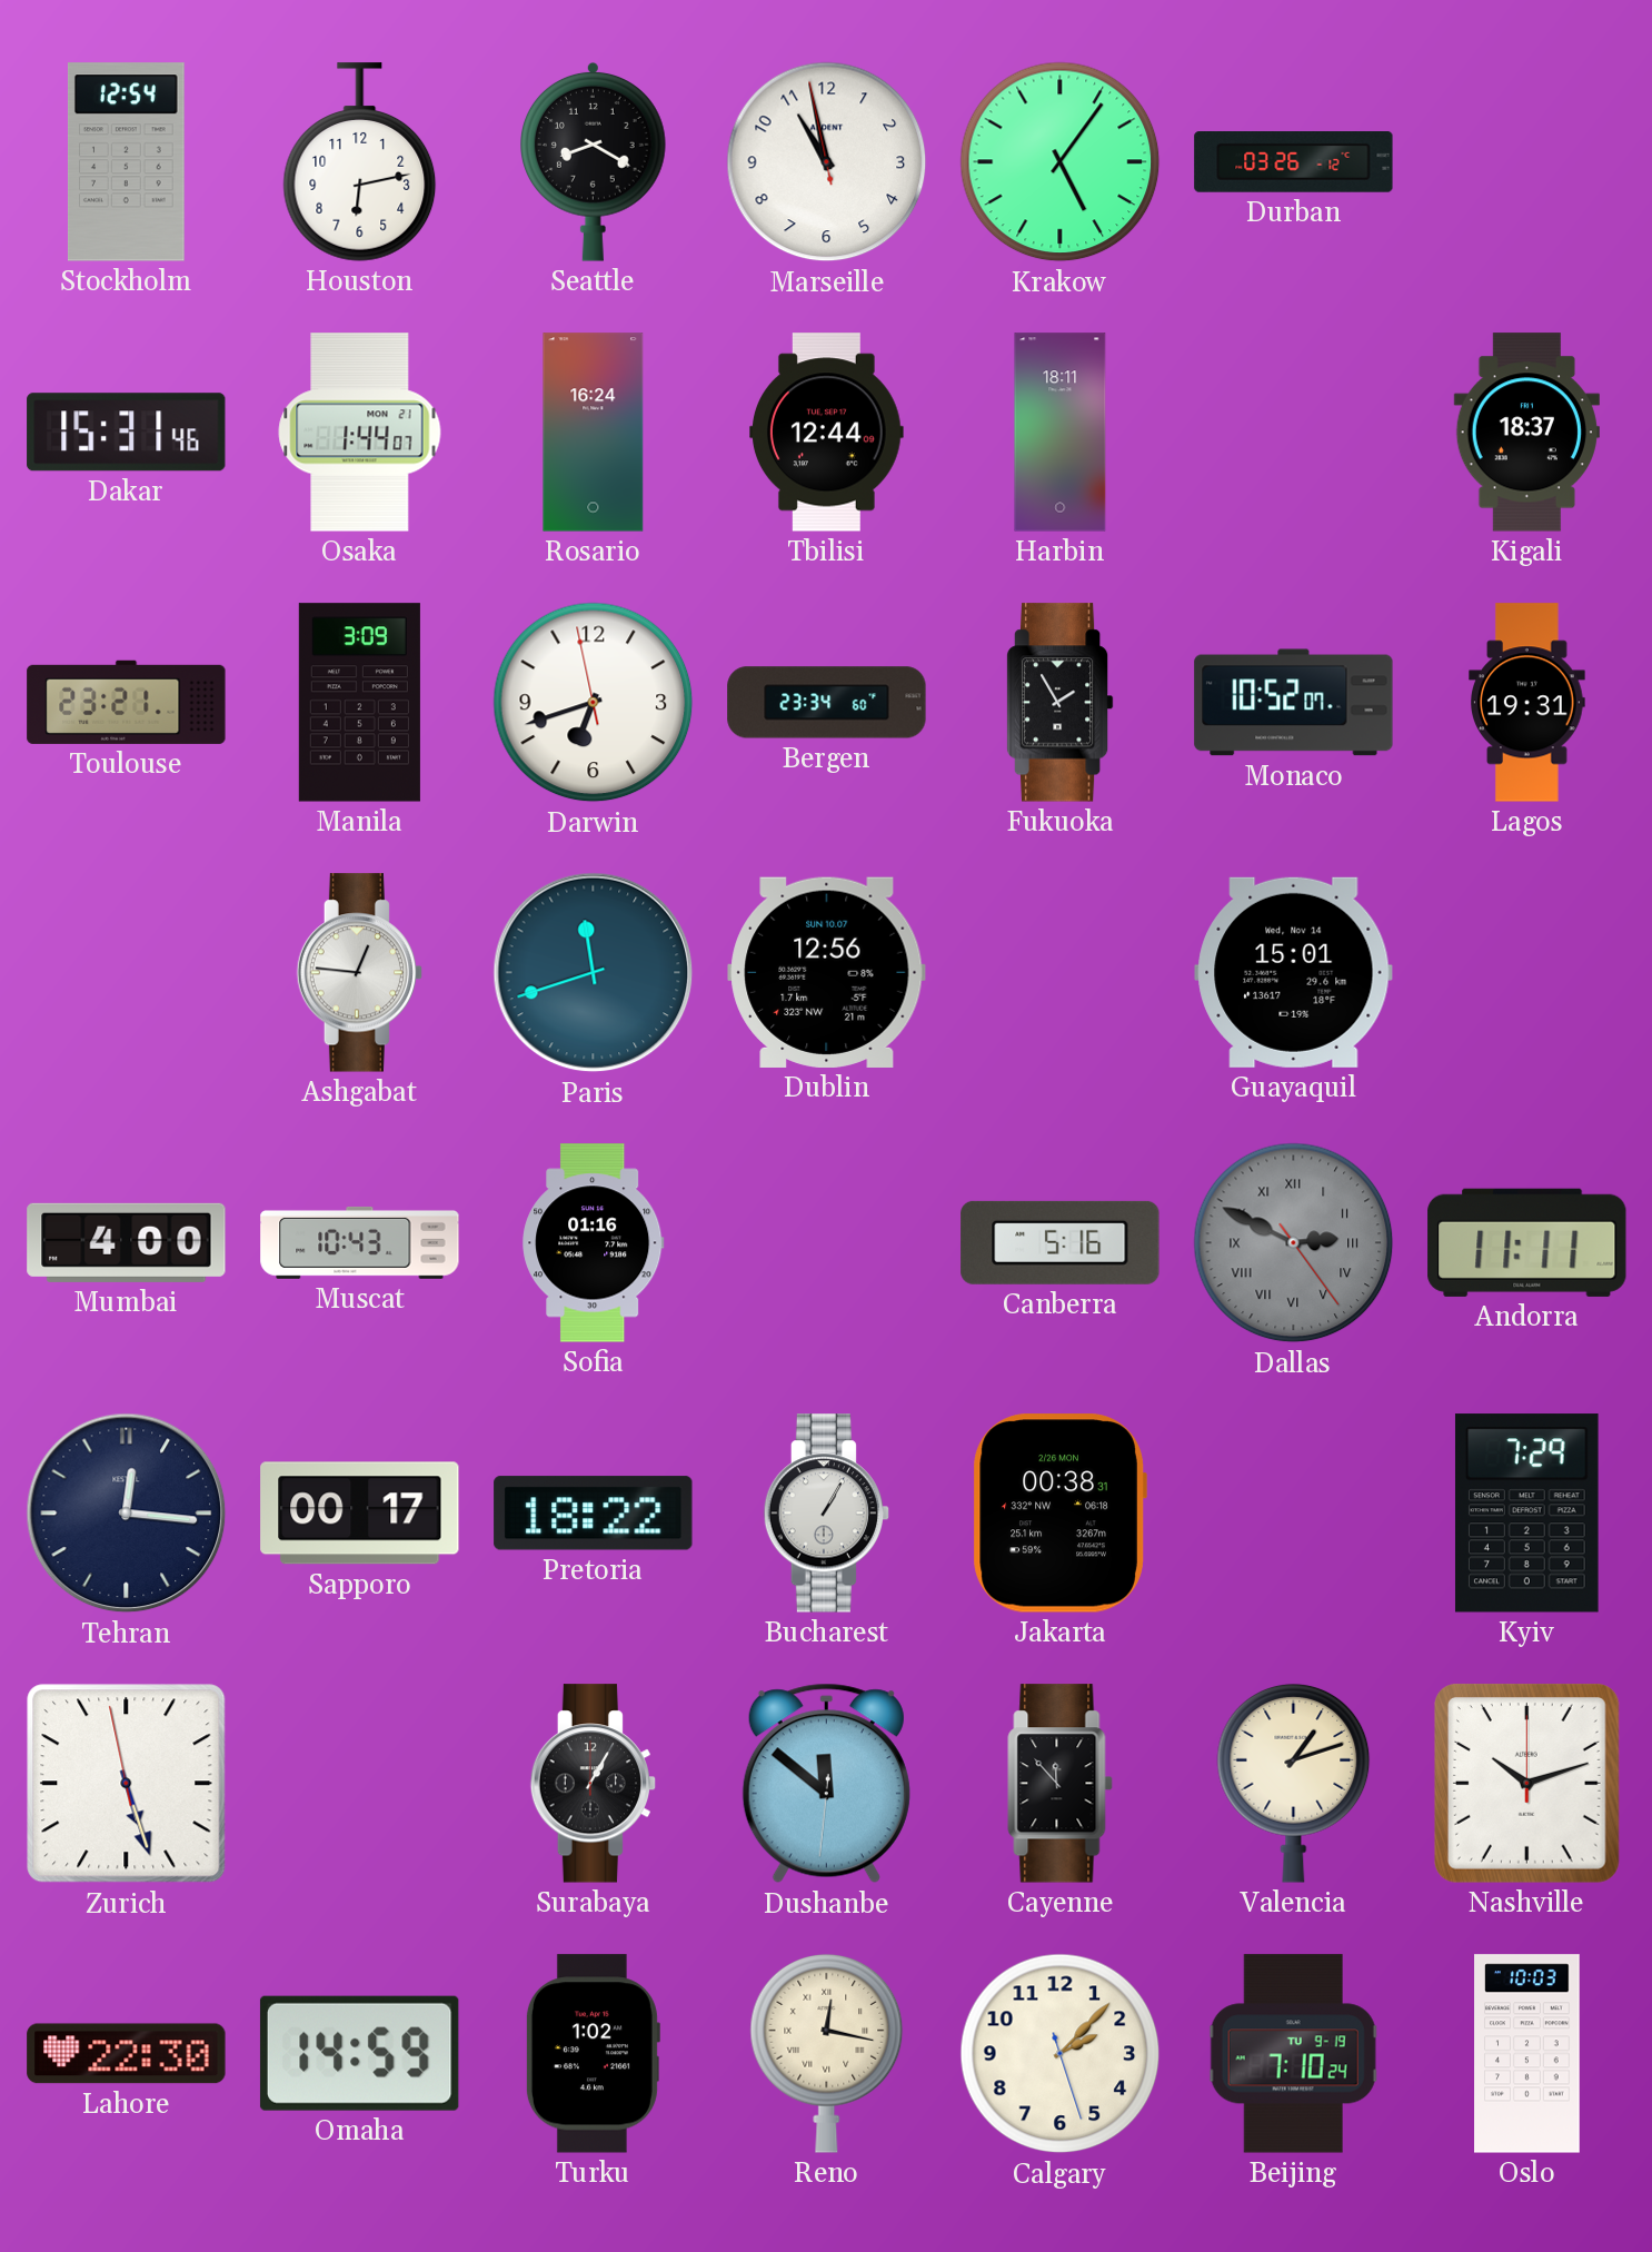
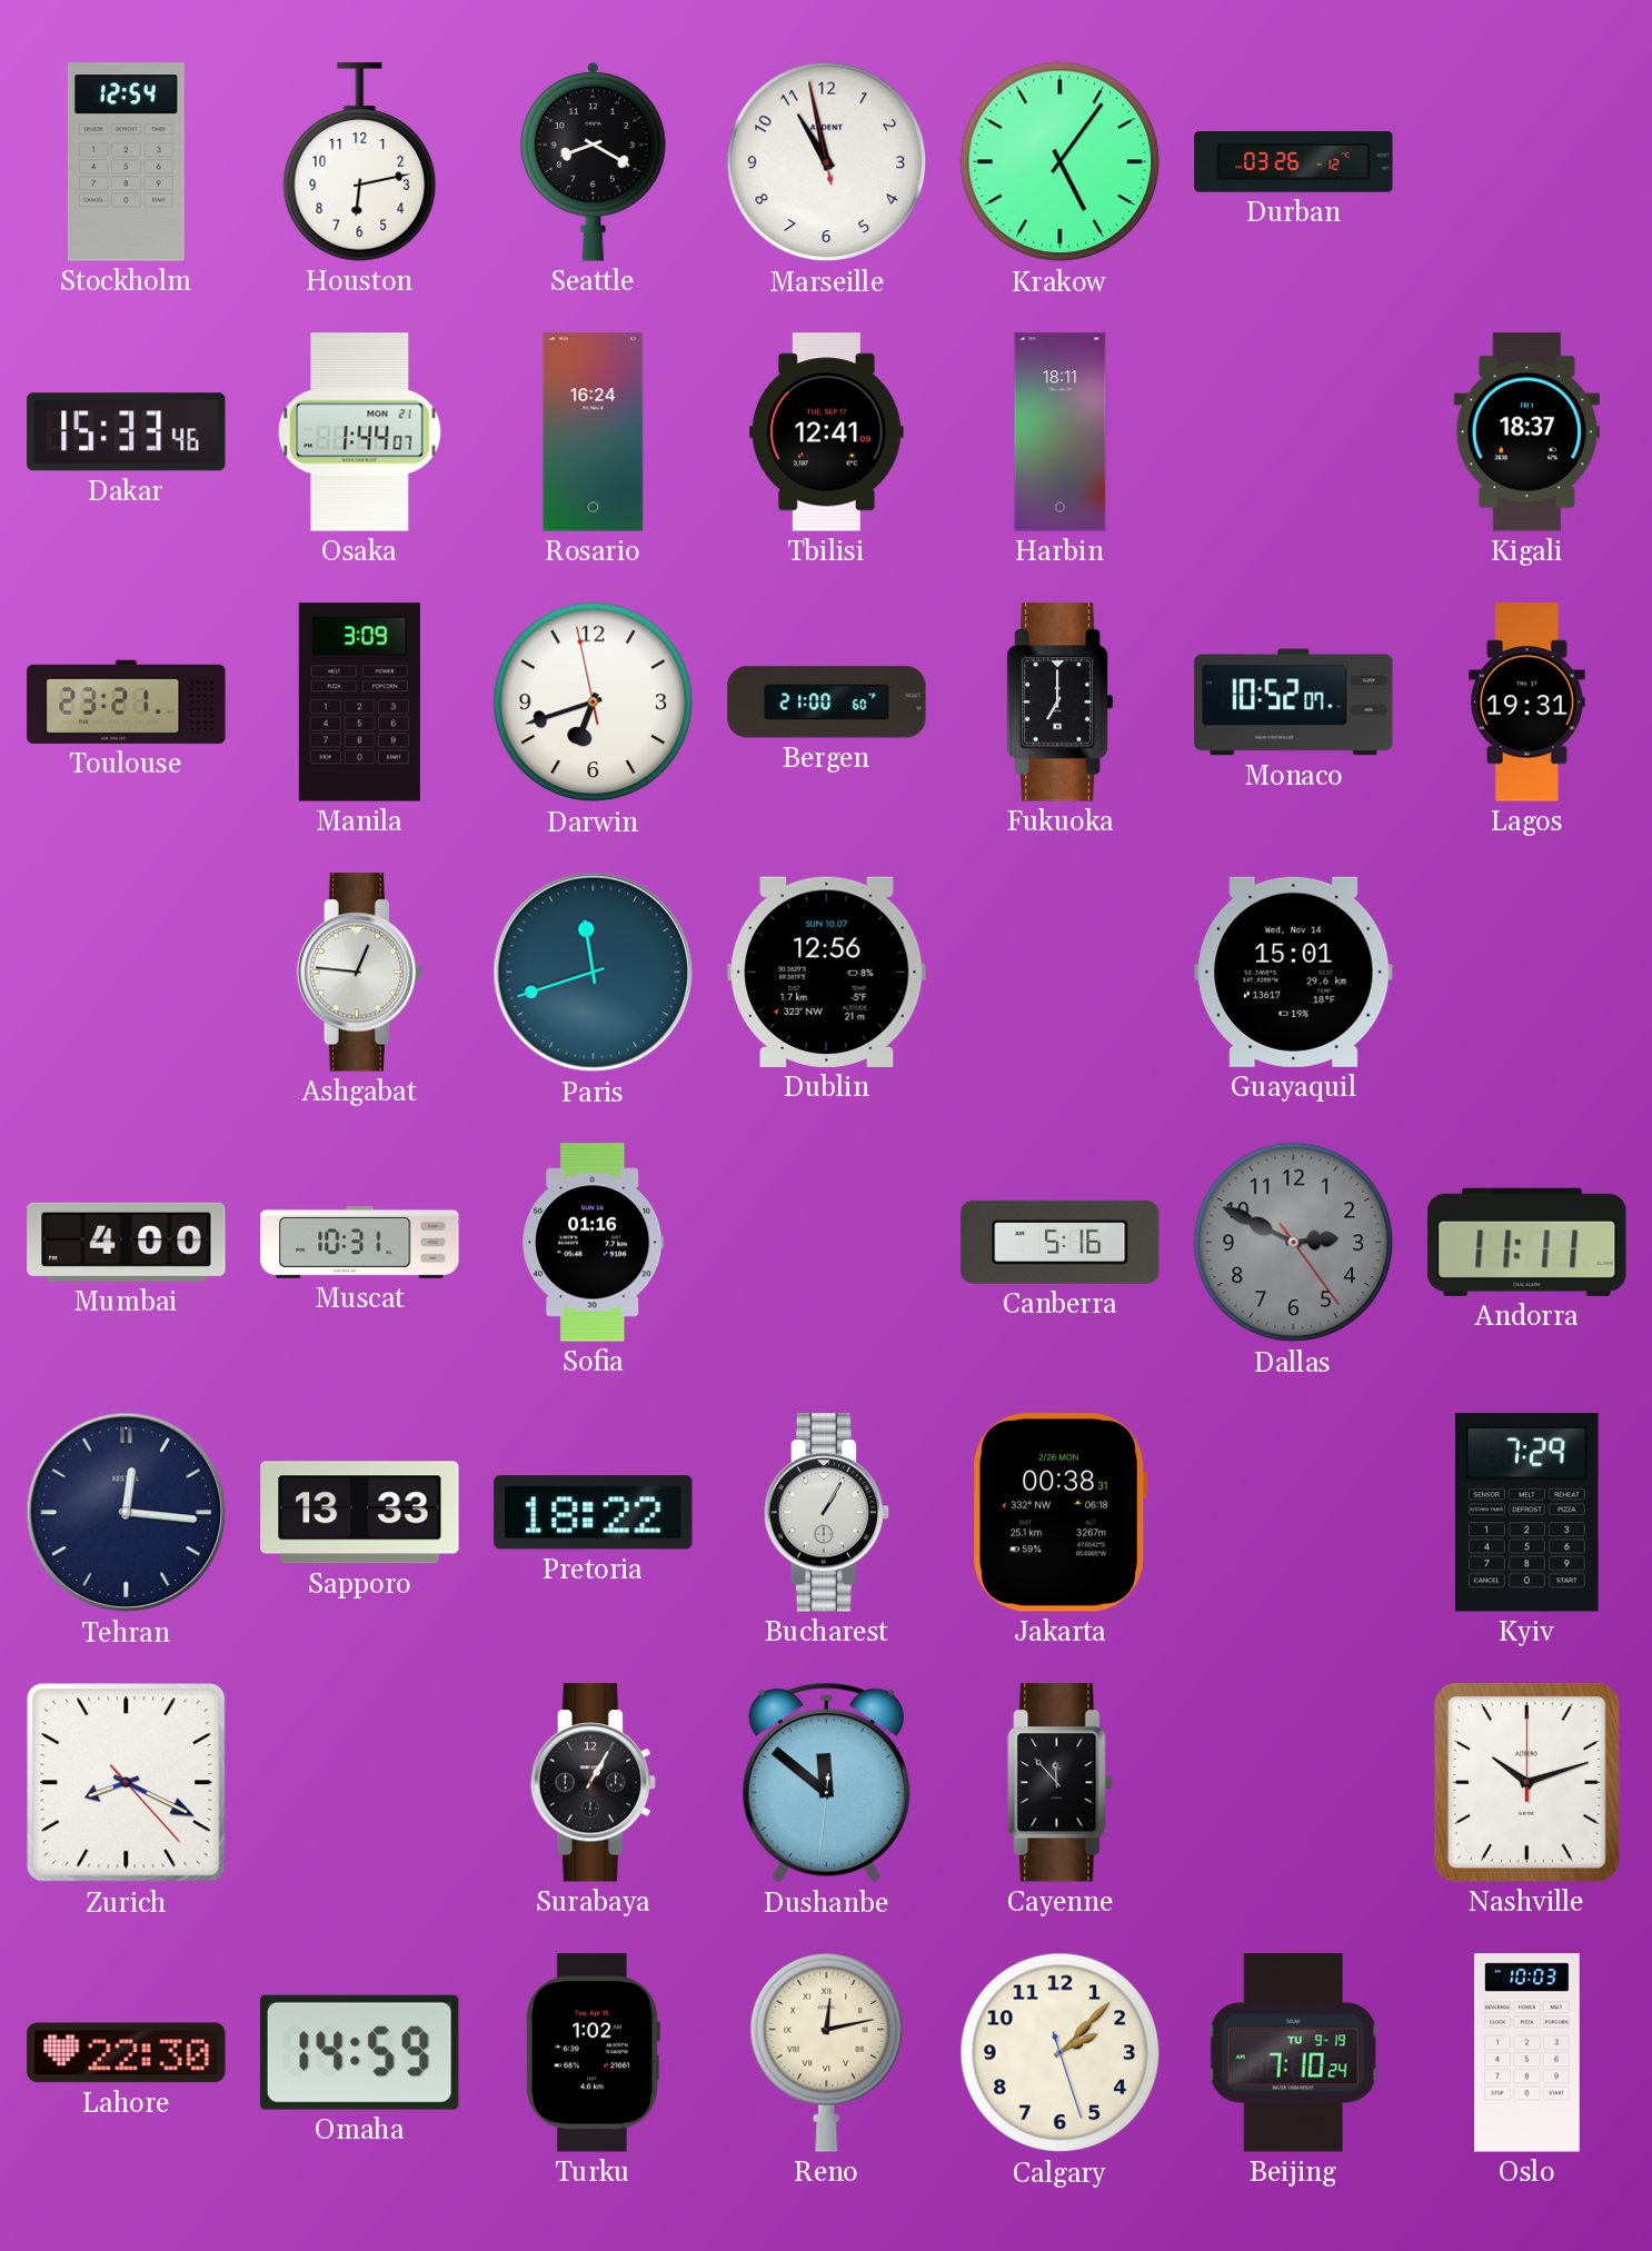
Dakar: 15:31 -> 15:33
Tbilisi: 12:44 -> 12:41
Bergen: 23:34 -> 21:00
Fukuoka: 1:55 -> 7:00
Muscat: 10:43 -> 10:31
Dallas numerals: Roman -> Arabic
Sapporo: 00:17 -> 13:33
Zurich: 5:26 -> 8:19
Valencia: 1:12 -> none
Reno: 12:17 -> 12:13
